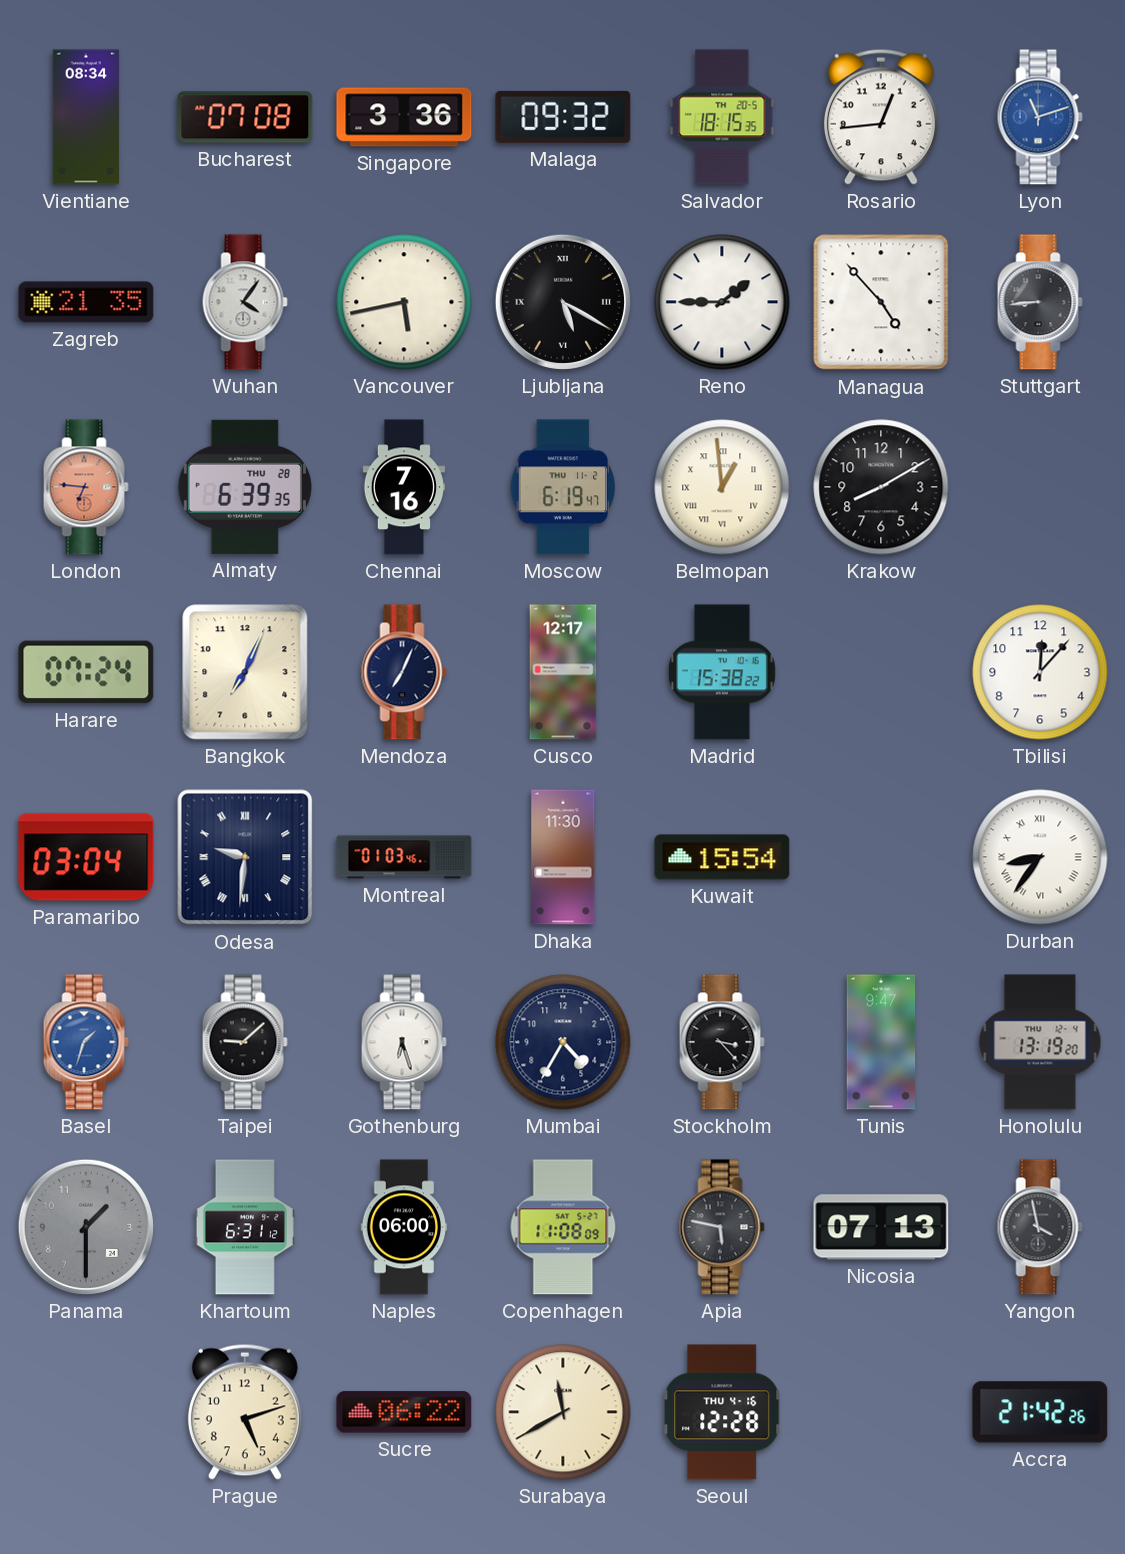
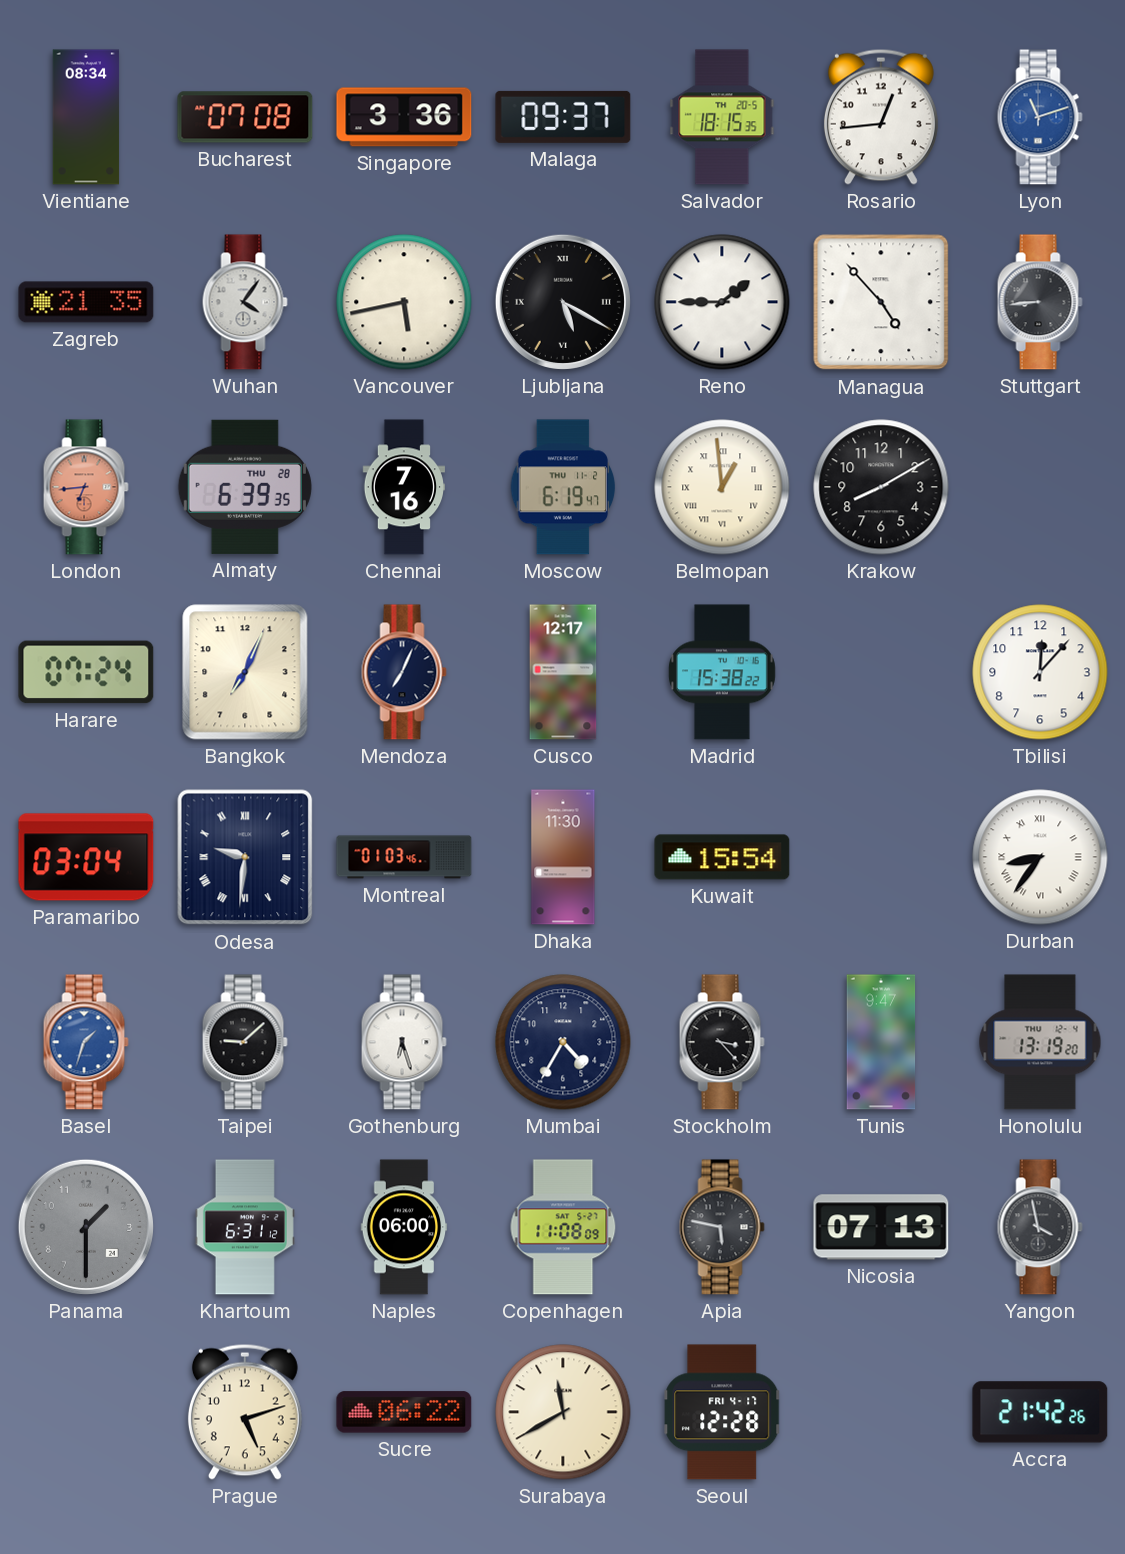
Malaga: 09:32 -> 09:37
London: 6:46 -> 6:44
Seoul date: THU 4-16 -> FRI 4-17
